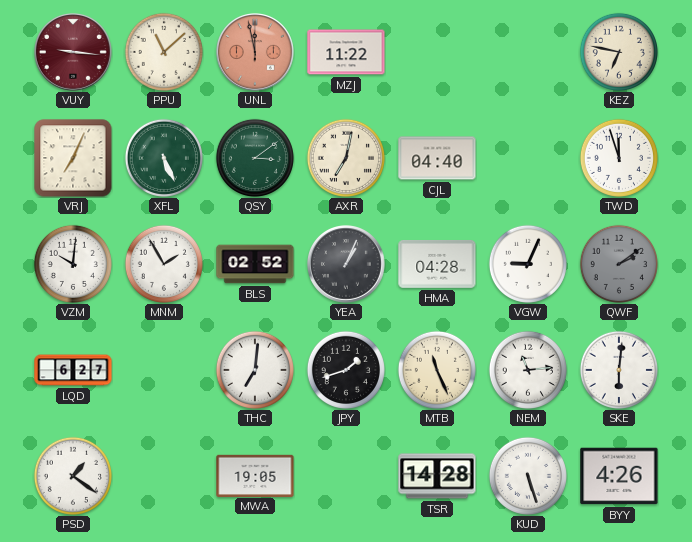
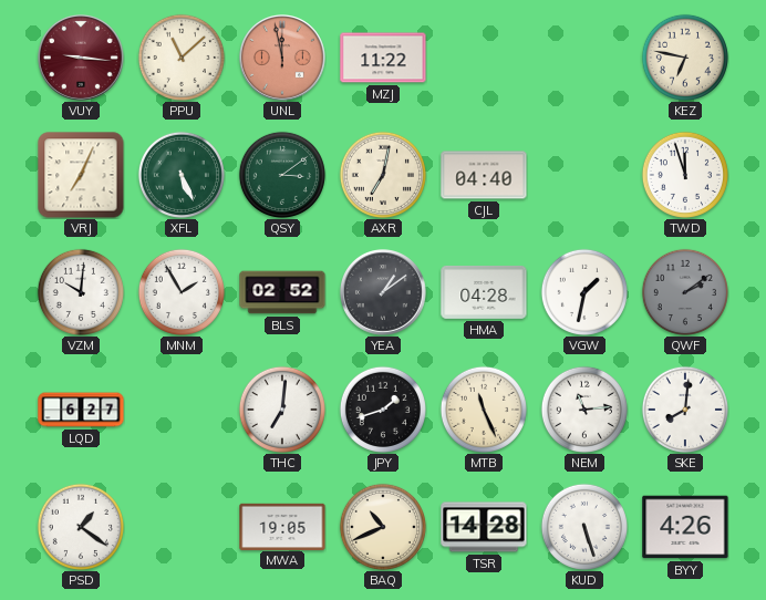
YEA: 1:04 -> 1:09
VGW: 9:04 -> 1:32
SKE: 6:01 -> 8:01
BAQ: none -> 10:41
